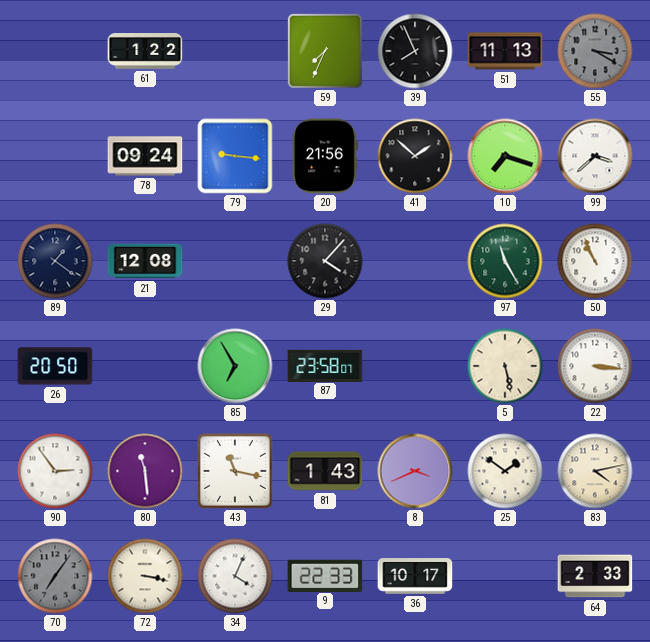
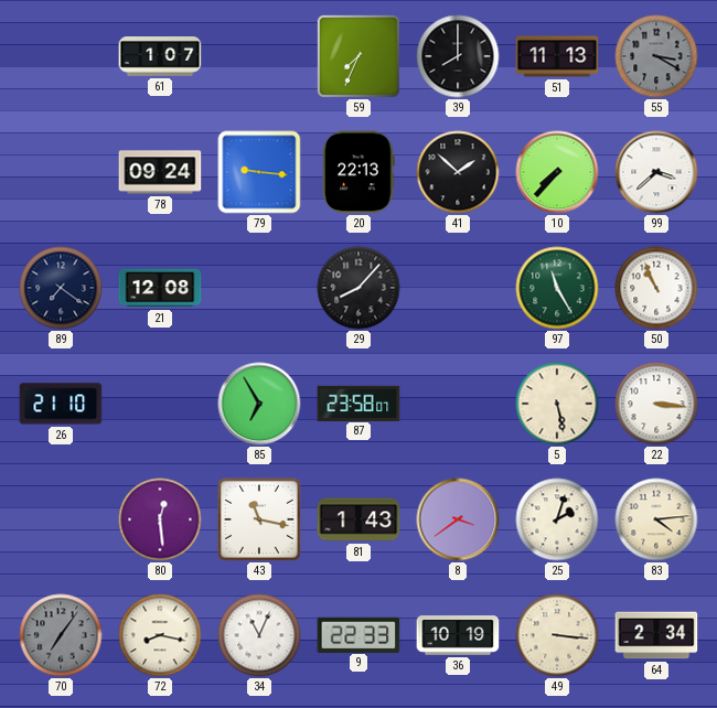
61: 1:22 -> 1:07
39: 7:56 -> 8:00
20: 21:56 -> 22:13
10: 7:18 -> 7:37
89: 1:21 -> 7:21
29: 4:07 -> 8:07
26: 20:50 -> 21:10
90: 2:54 -> none
80: 11:29 -> 12:29
8: 3:41 -> 3:39
25: 1:51 -> 2:03
83: 4:13 -> 4:14
72: 3:17 -> 8:17
34: 4:04 -> 11:04
36: 10:17 -> 10:19
49: none -> 3:16
64: 2:33 -> 2:34
